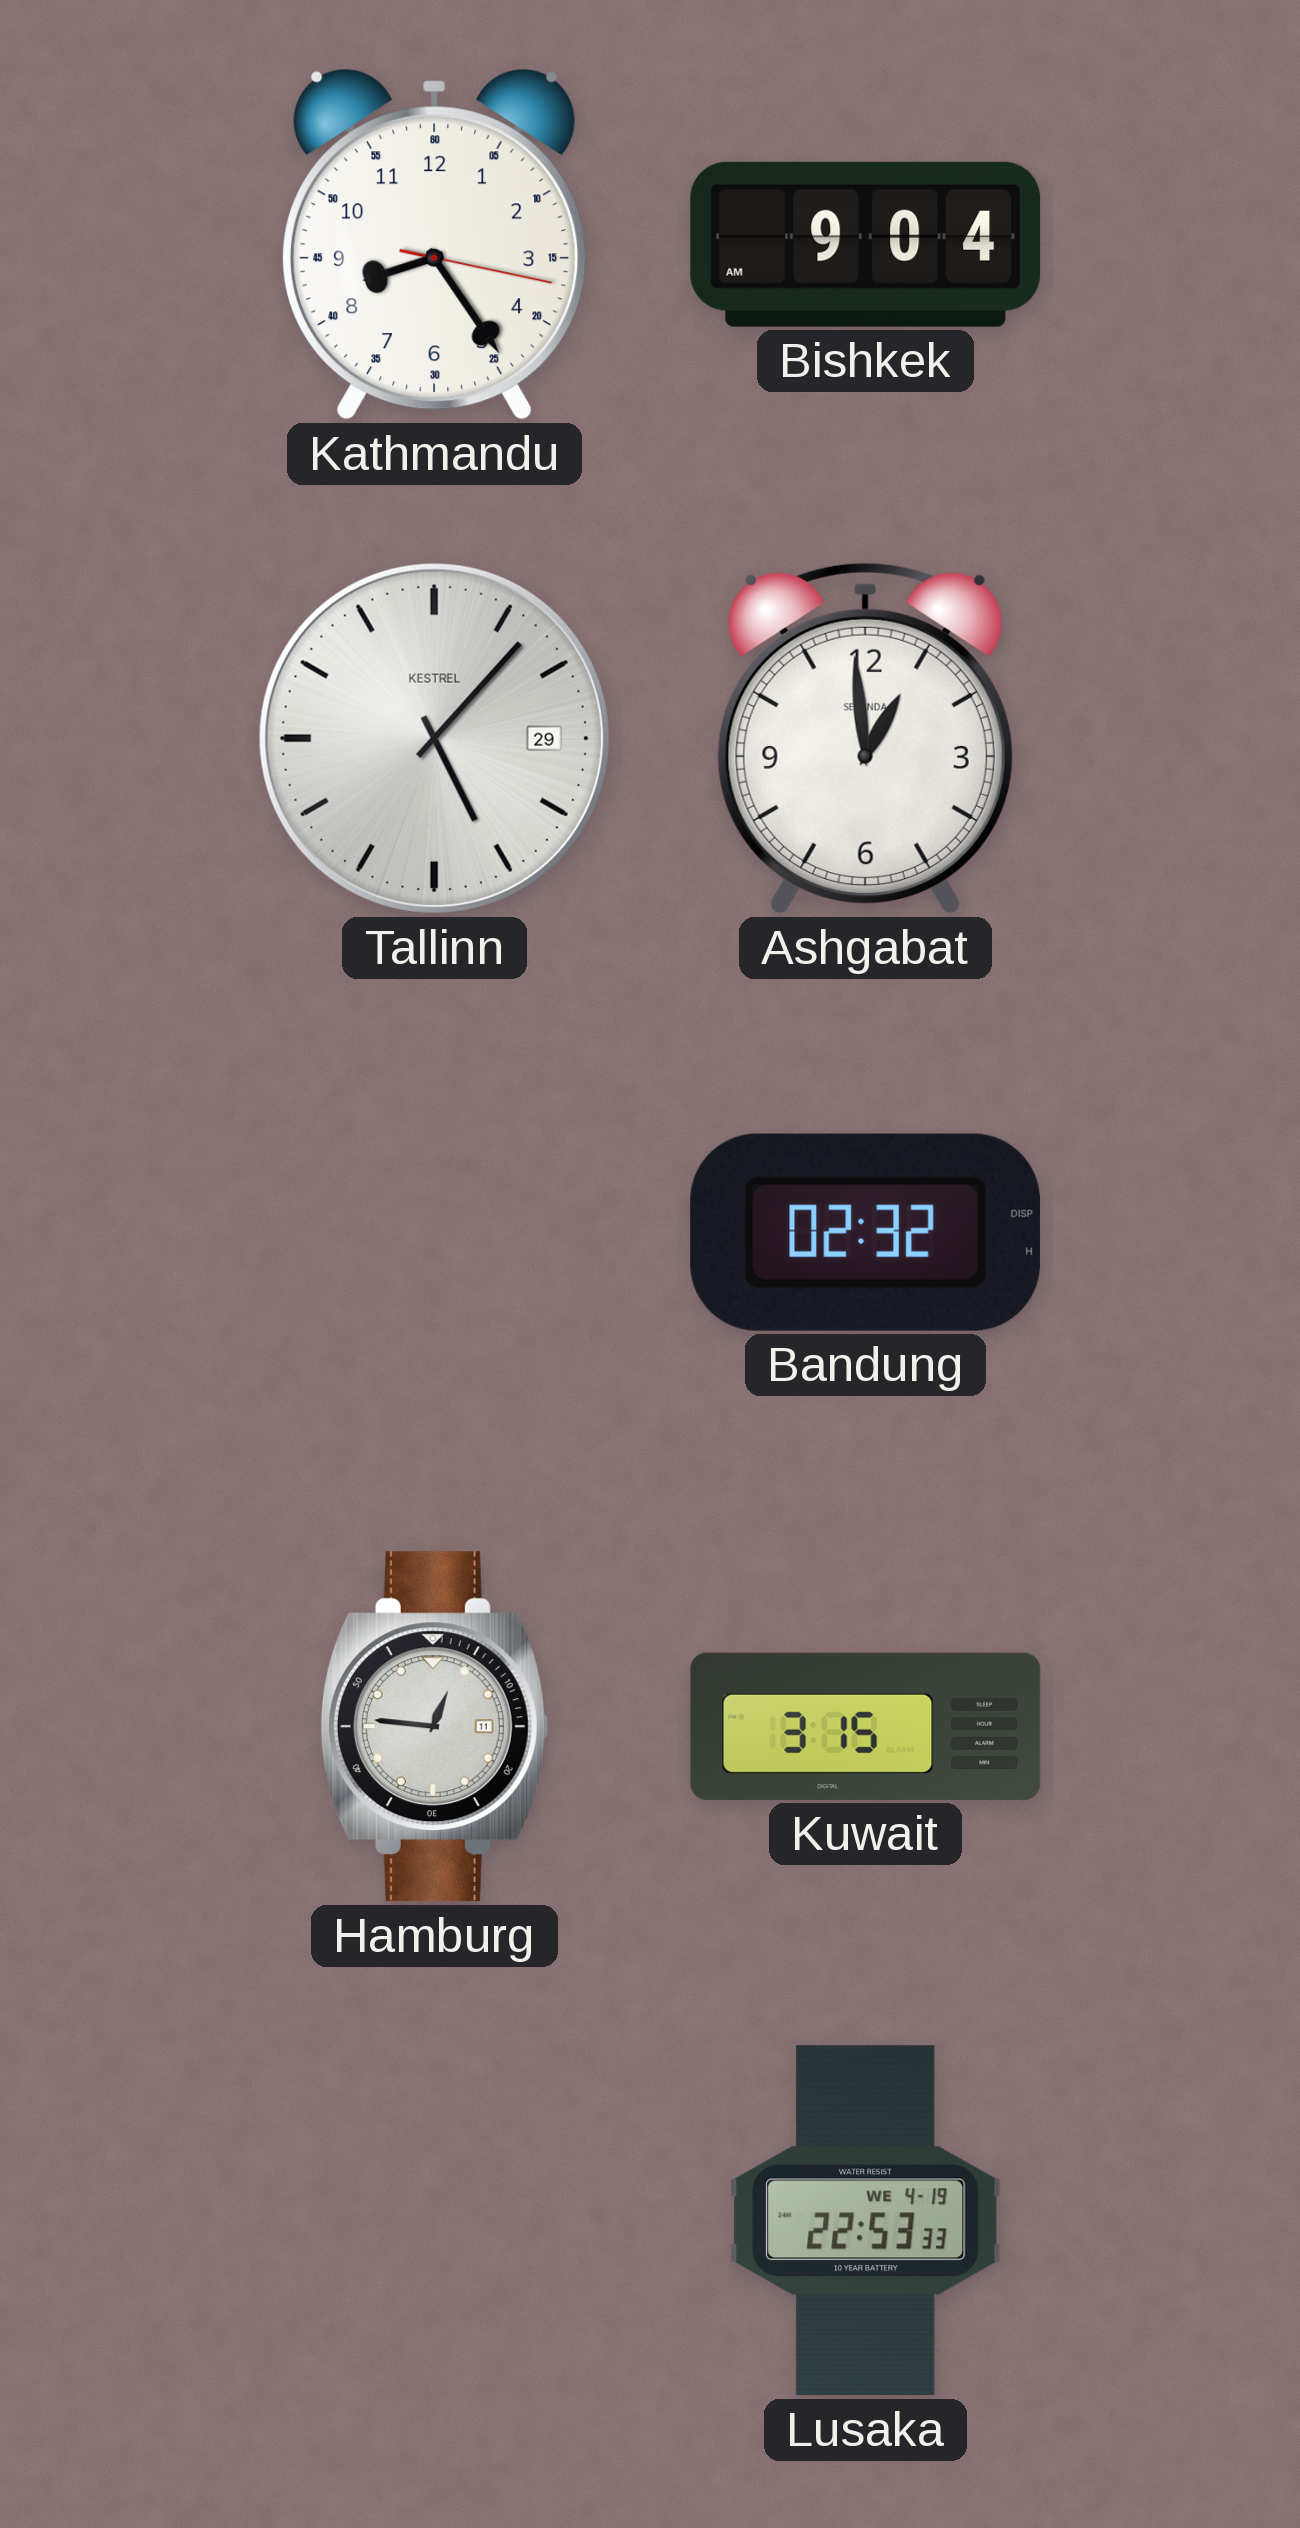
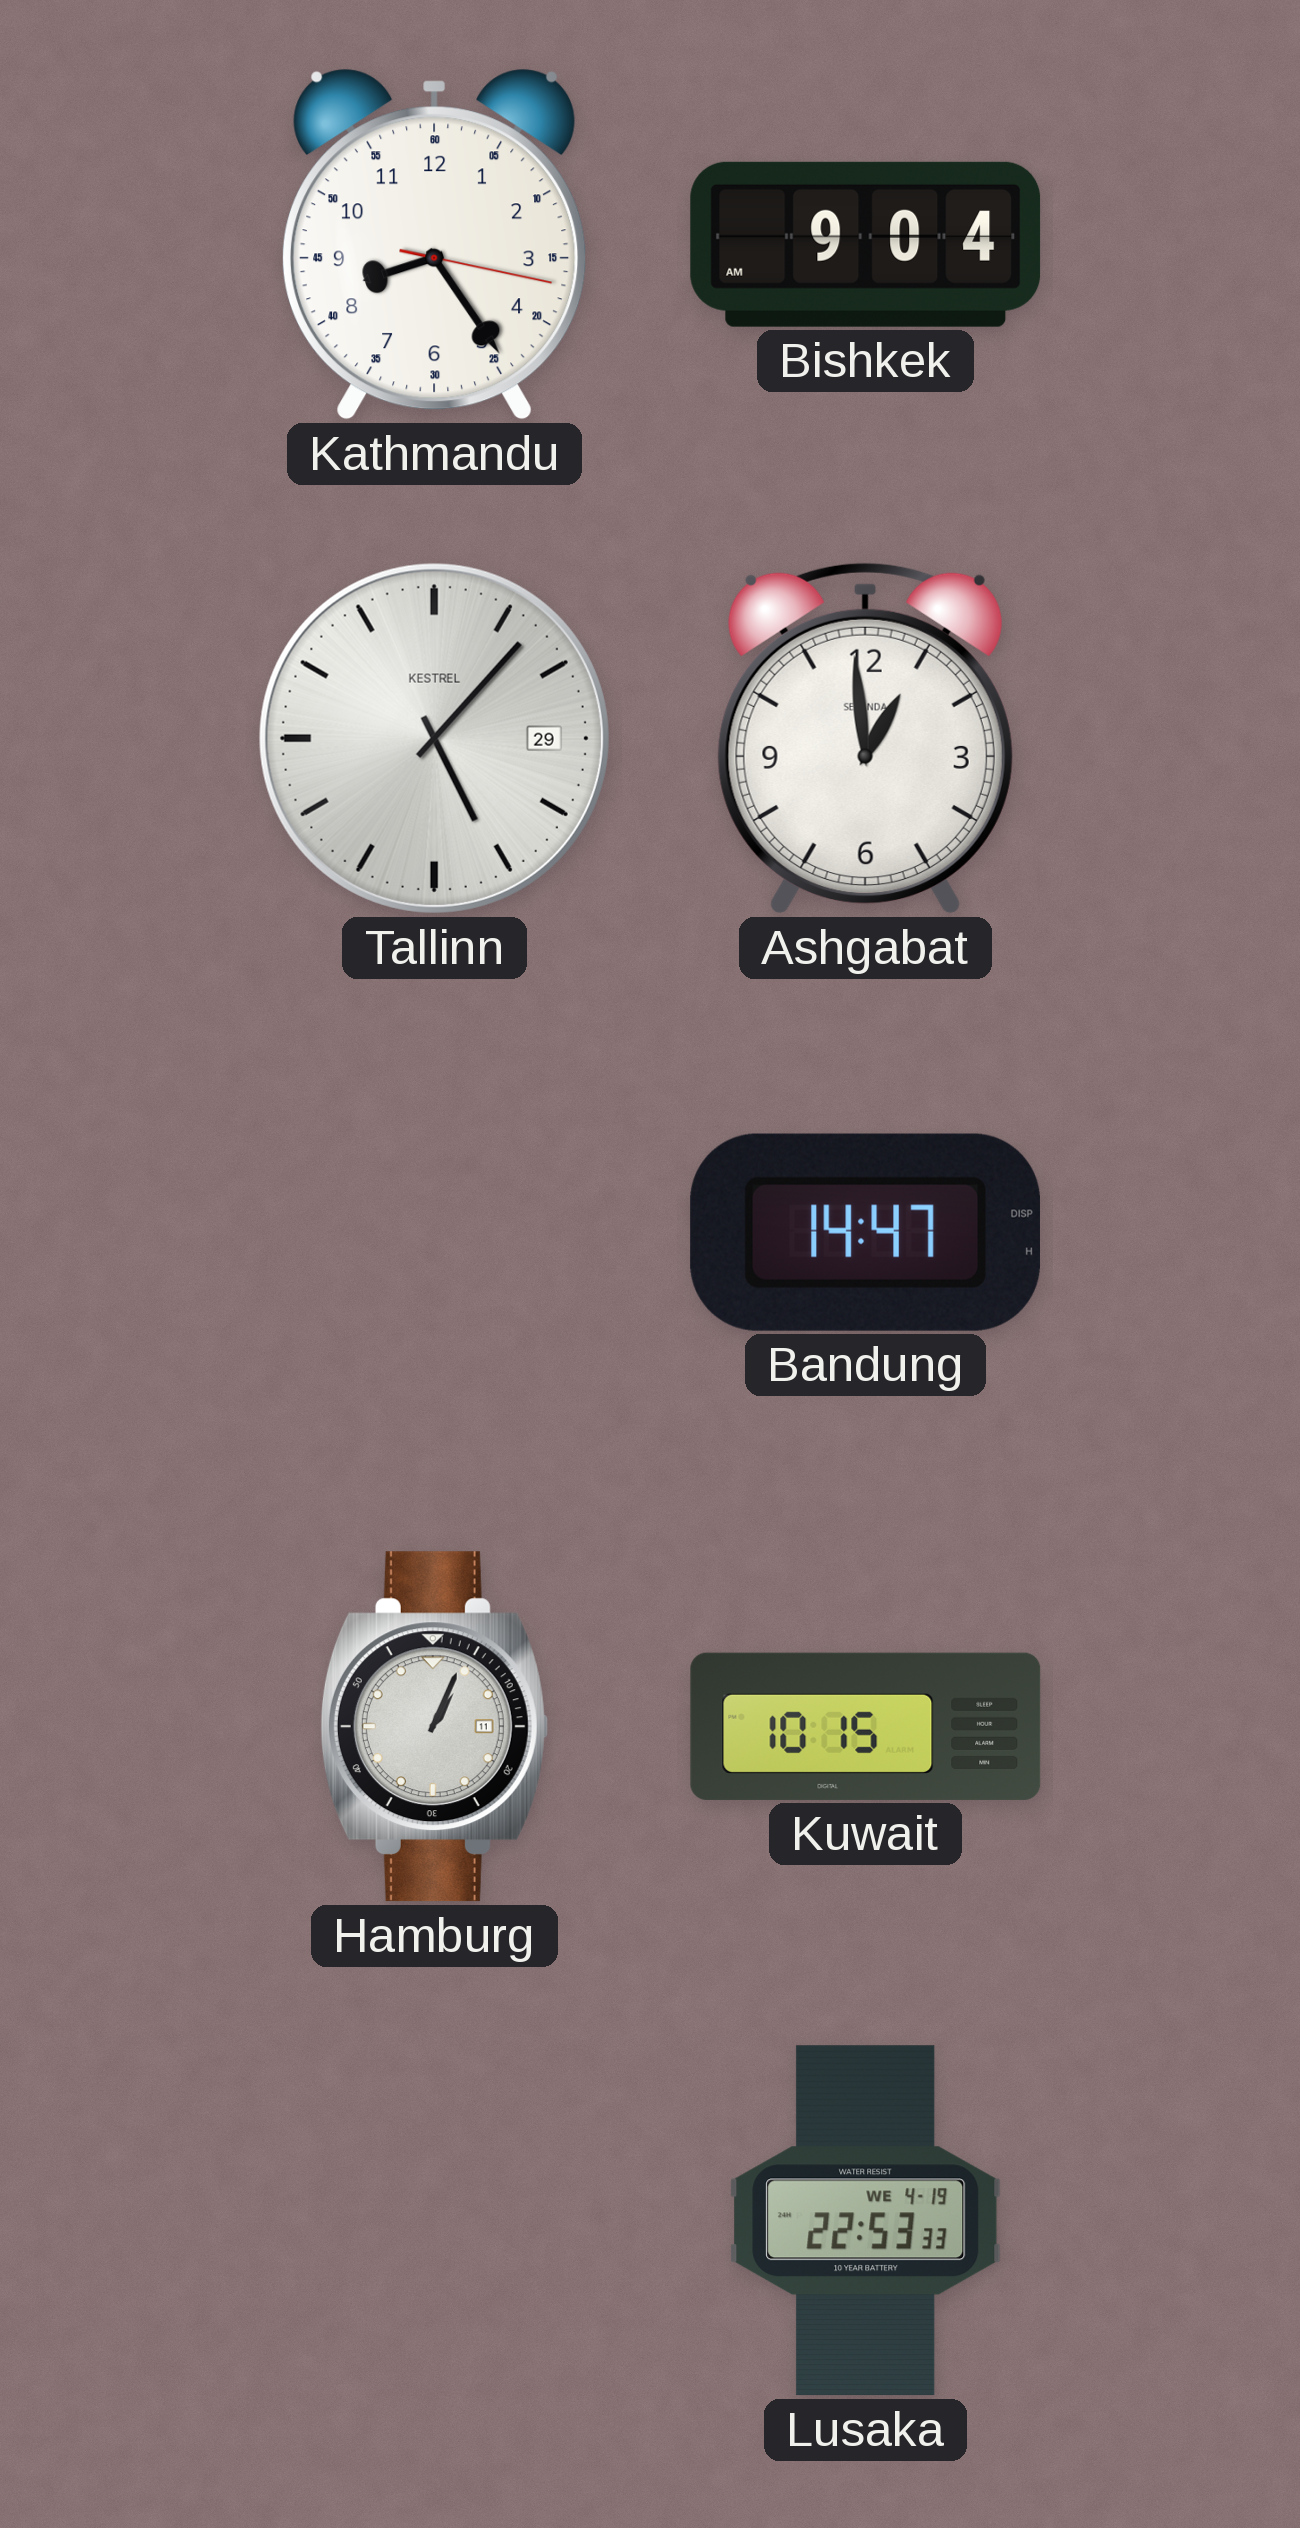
Bandung: 02:32 -> 14:47
Hamburg: 12:46 -> 1:04
Kuwait: 3:15 -> 10:15
